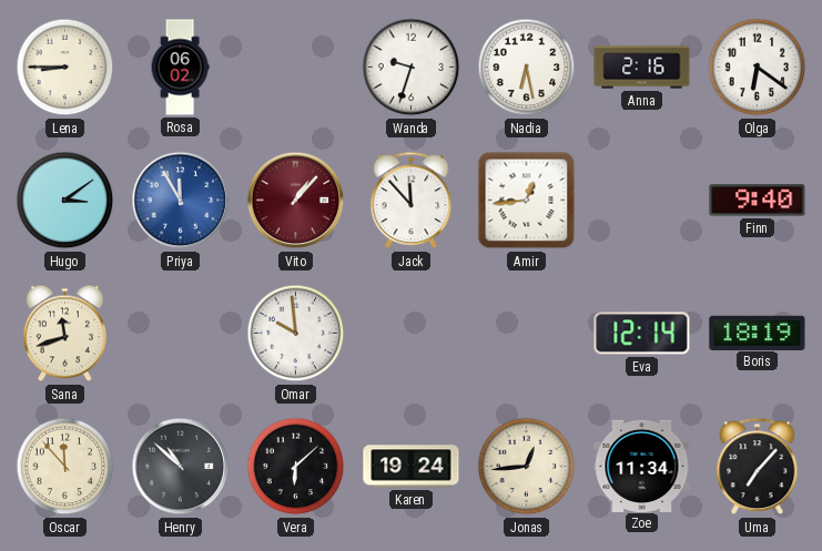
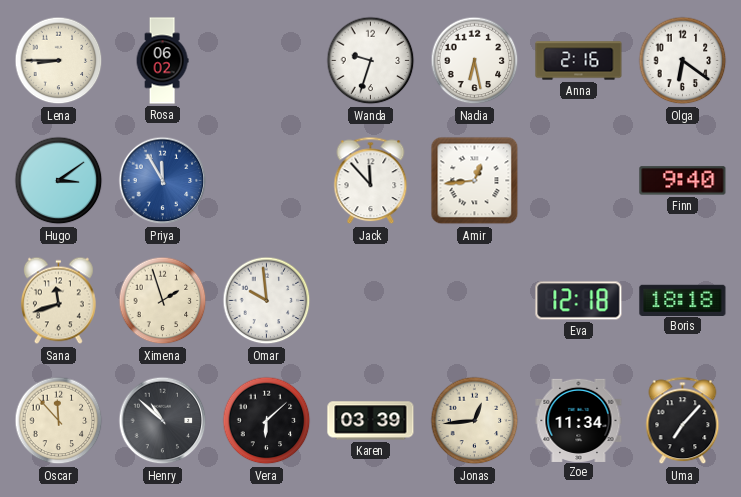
Vito: 1:07 -> none
Ximena: none -> 1:57
Eva: 12:14 -> 12:18
Boris: 18:19 -> 18:18
Karen: 19:24 -> 03:39
